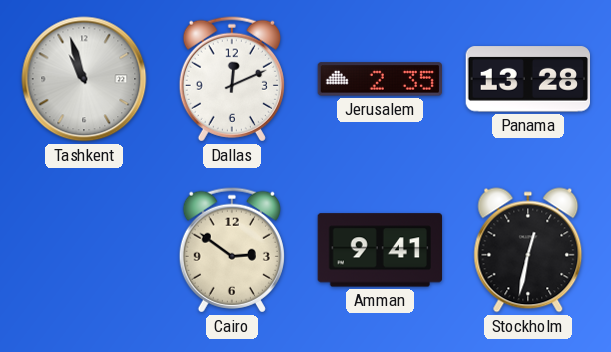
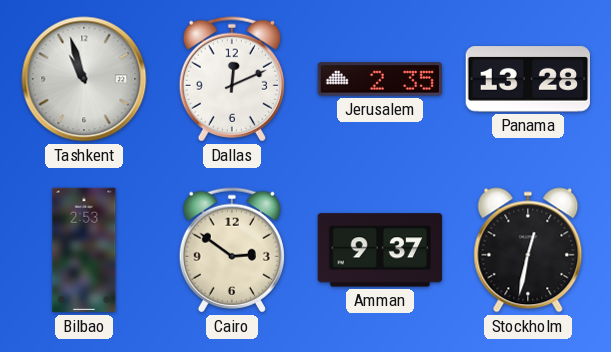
Bilbao: none -> 2:53
Amman: 9:41 -> 9:37
